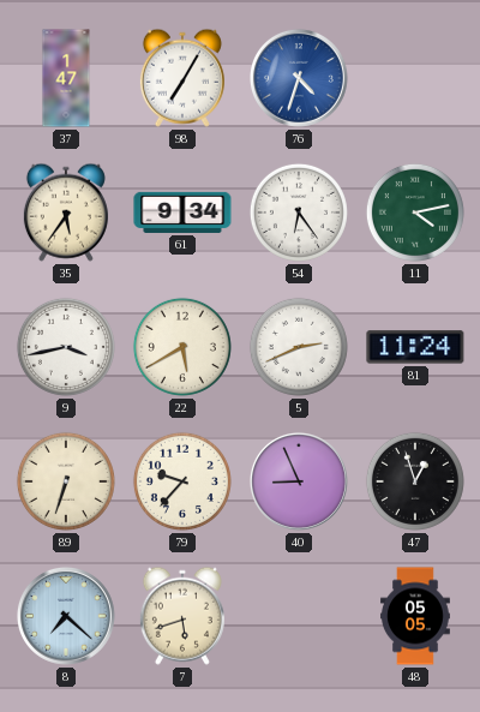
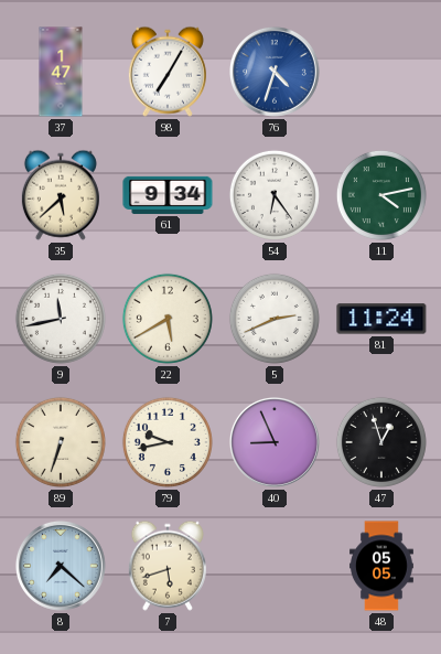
35: 5:36 -> 5:38
9: 3:43 -> 11:43
79: 9:37 -> 9:43
